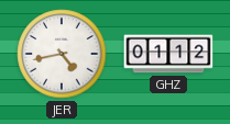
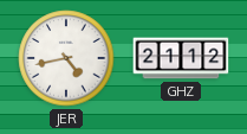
GHZ: 01:12 -> 21:12
